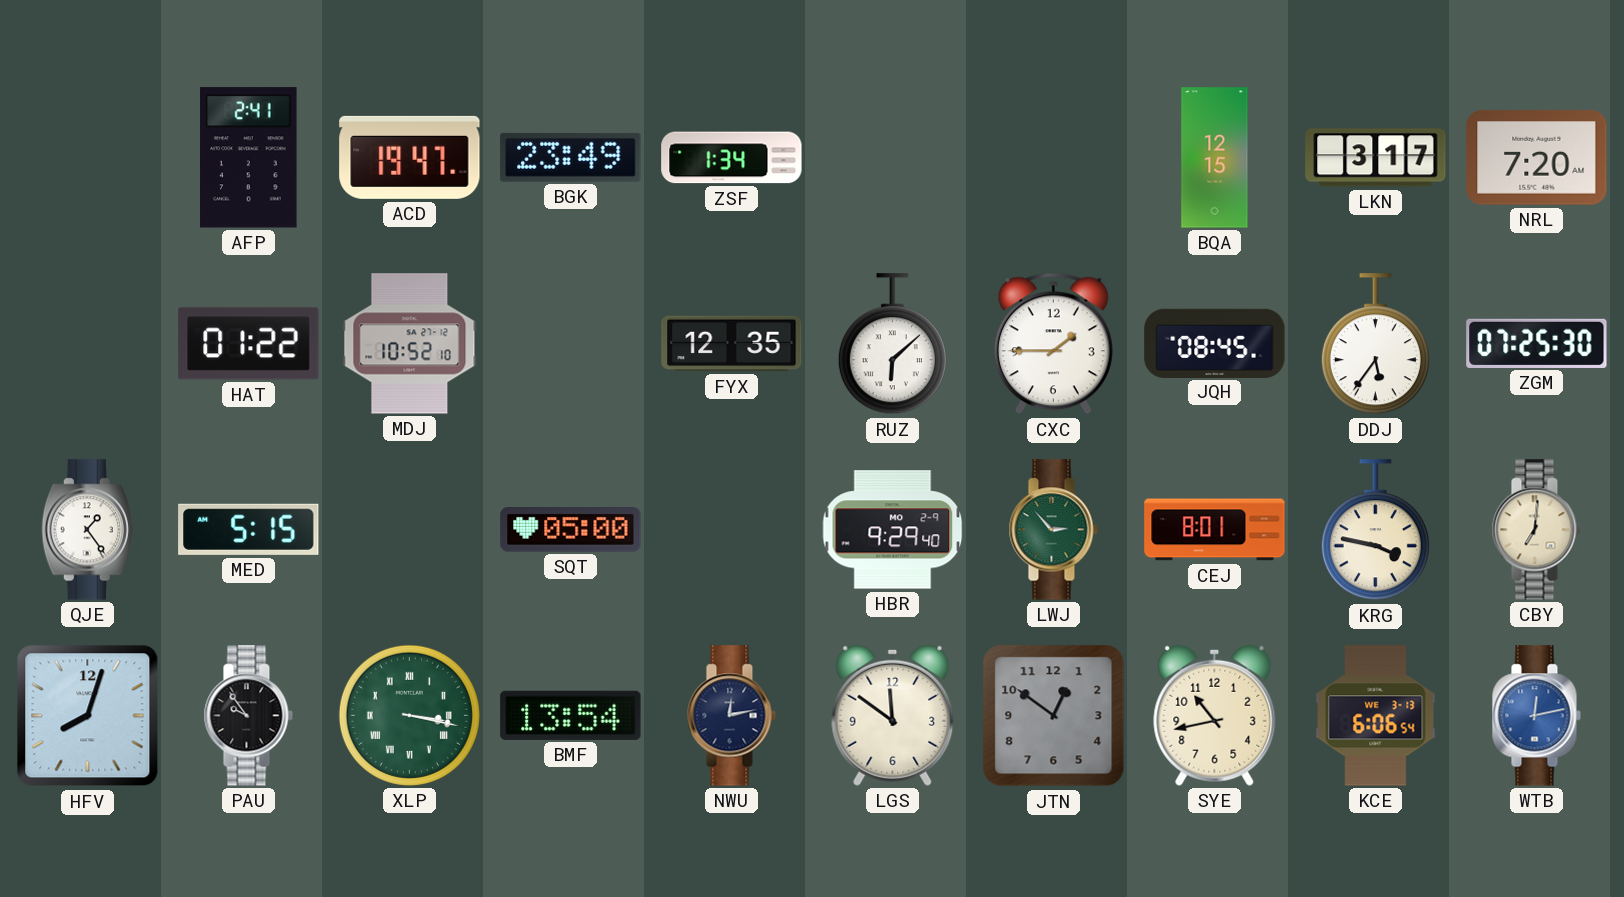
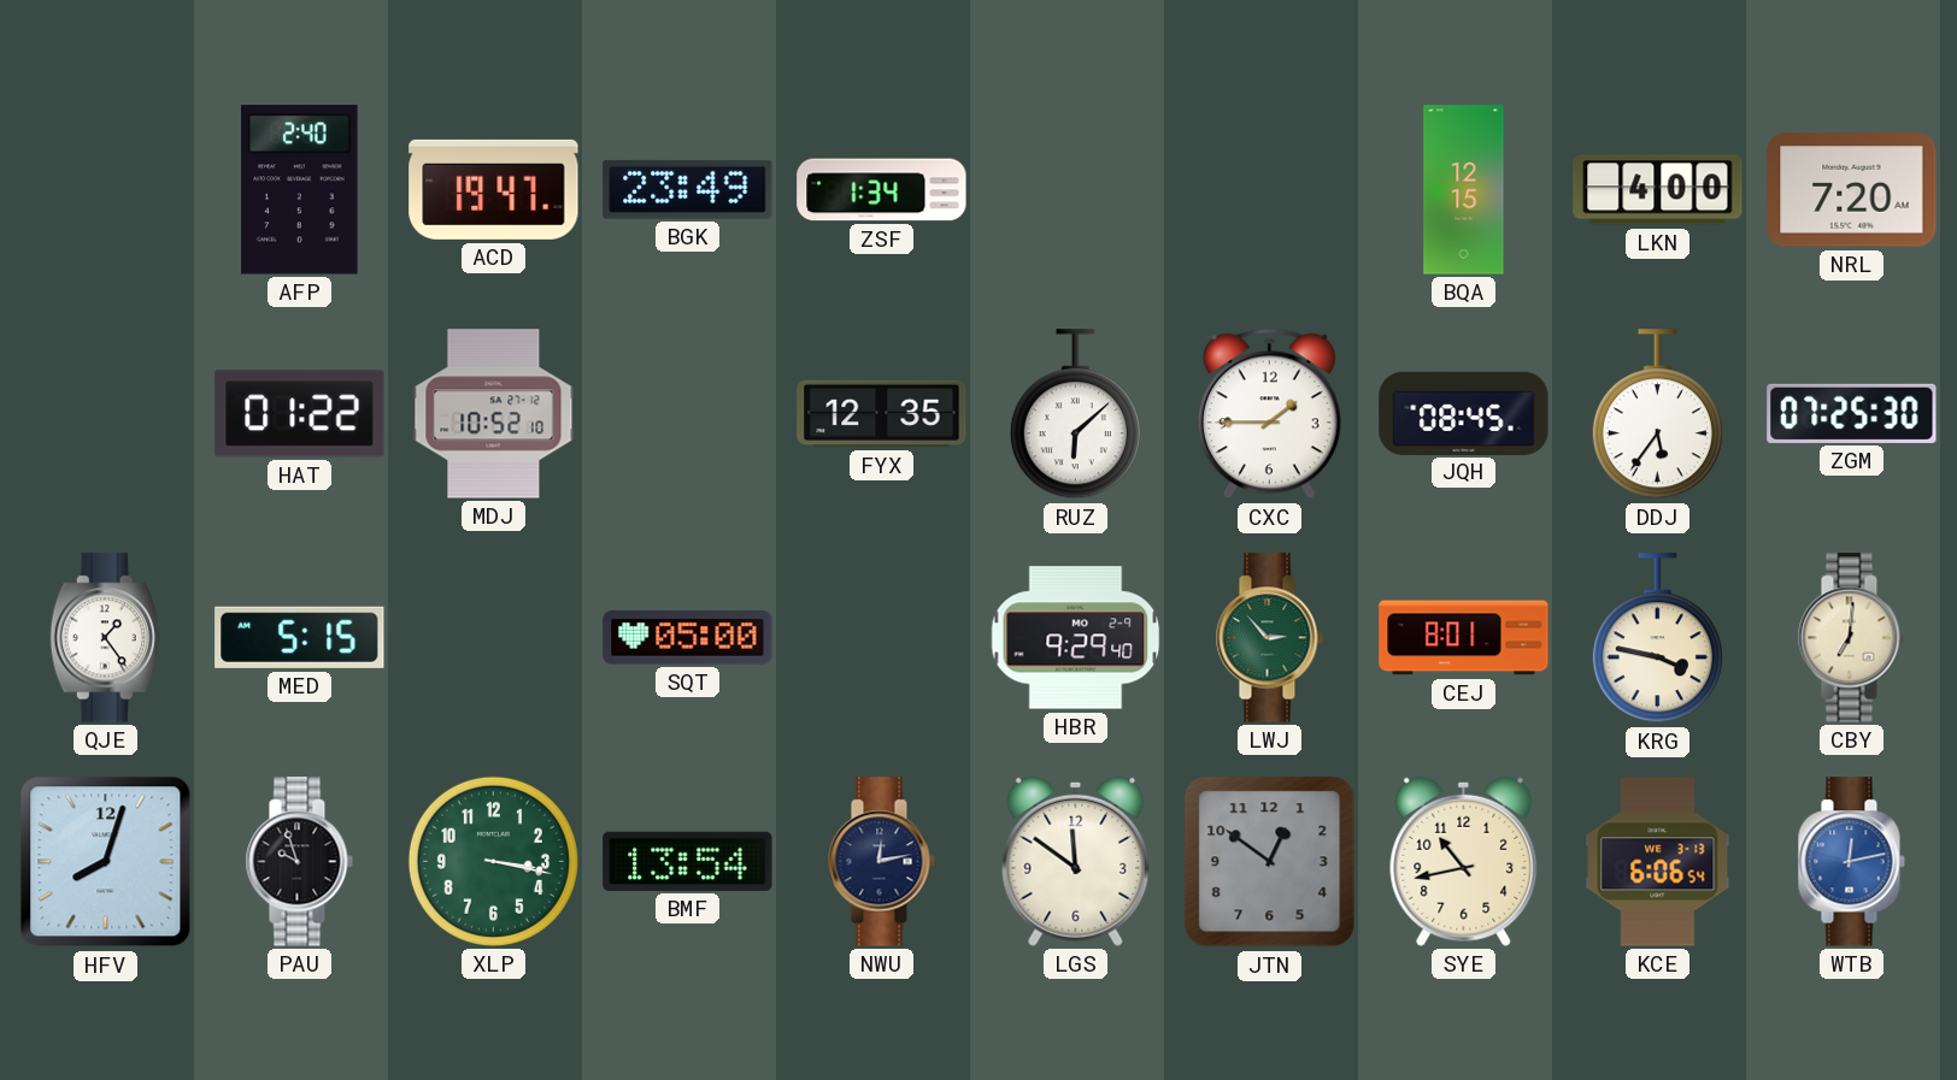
AFP: 2:41 -> 2:40
LKN: 3:17 -> 4:00
PAU: 9:54 -> 9:57
XLP numerals: Roman -> Arabic
